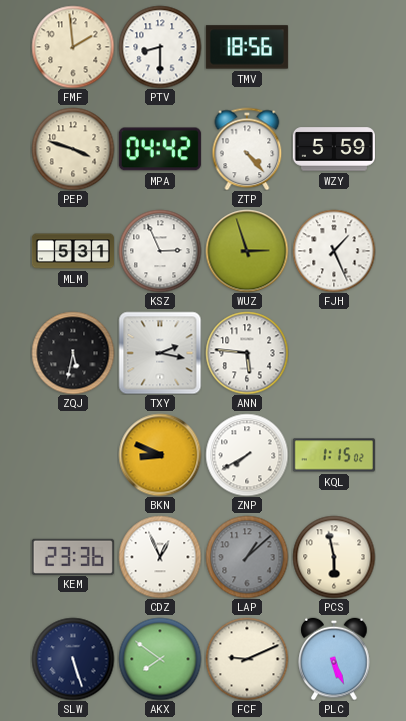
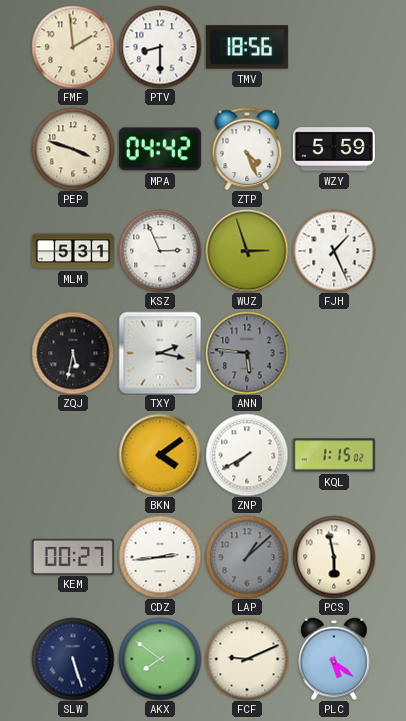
ZTP: 4:23 -> 4:26
ANN dial: white -> grey
BKN: 8:49 -> 4:09
KEM: 23:36 -> 00:27
CDZ: 12:56 -> 2:44
PLC: 5:26 -> 5:21
